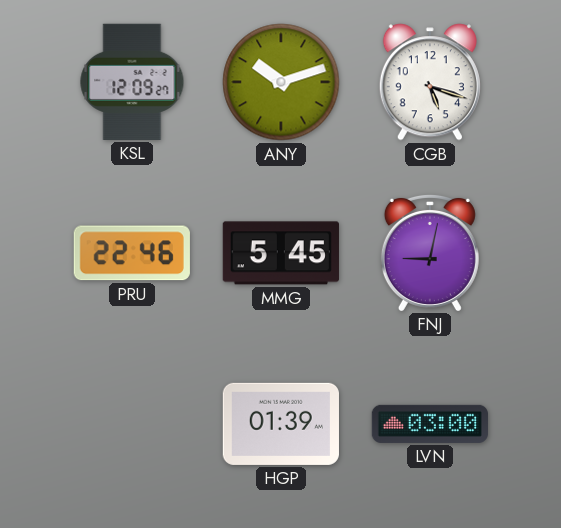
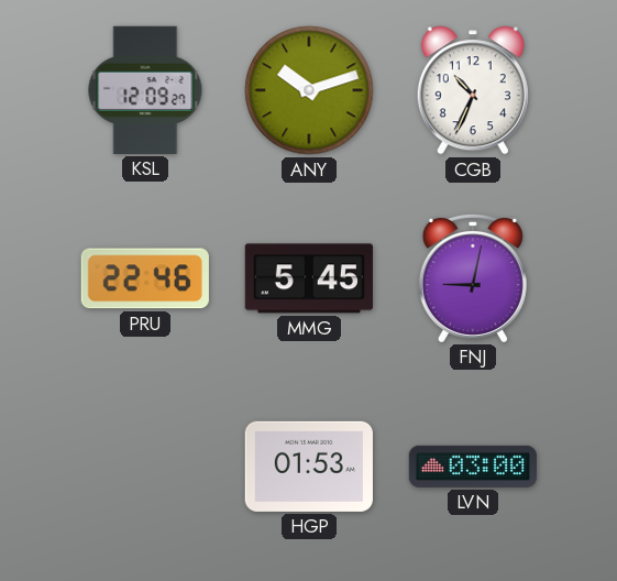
CGB: 5:18 -> 10:34
HGP: 01:39 -> 01:53
